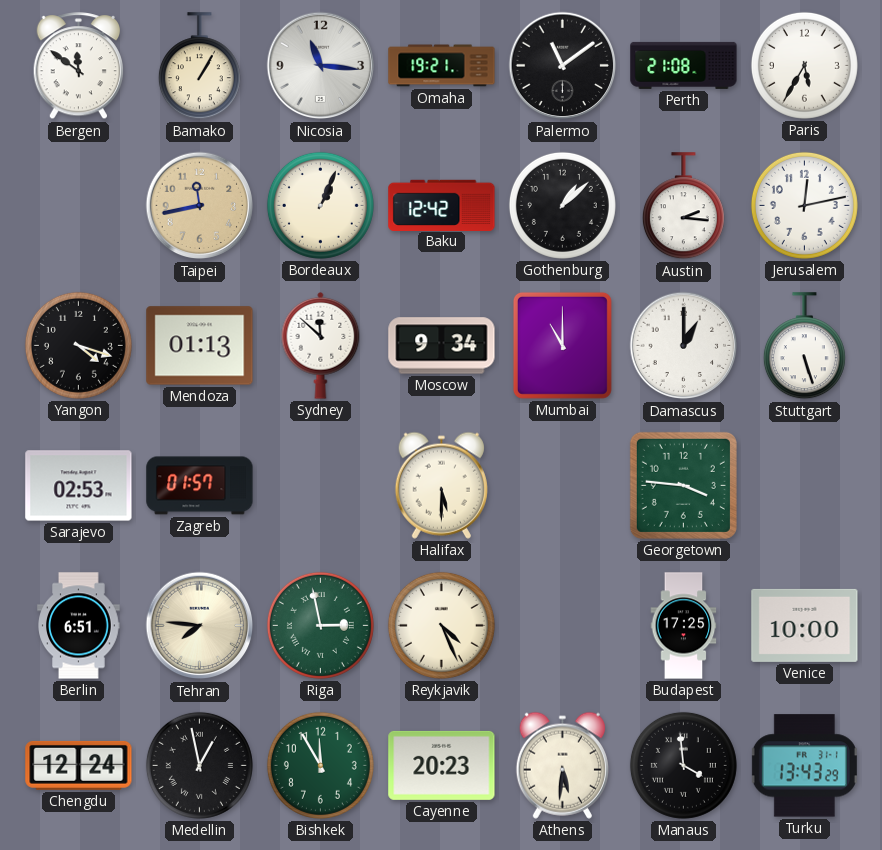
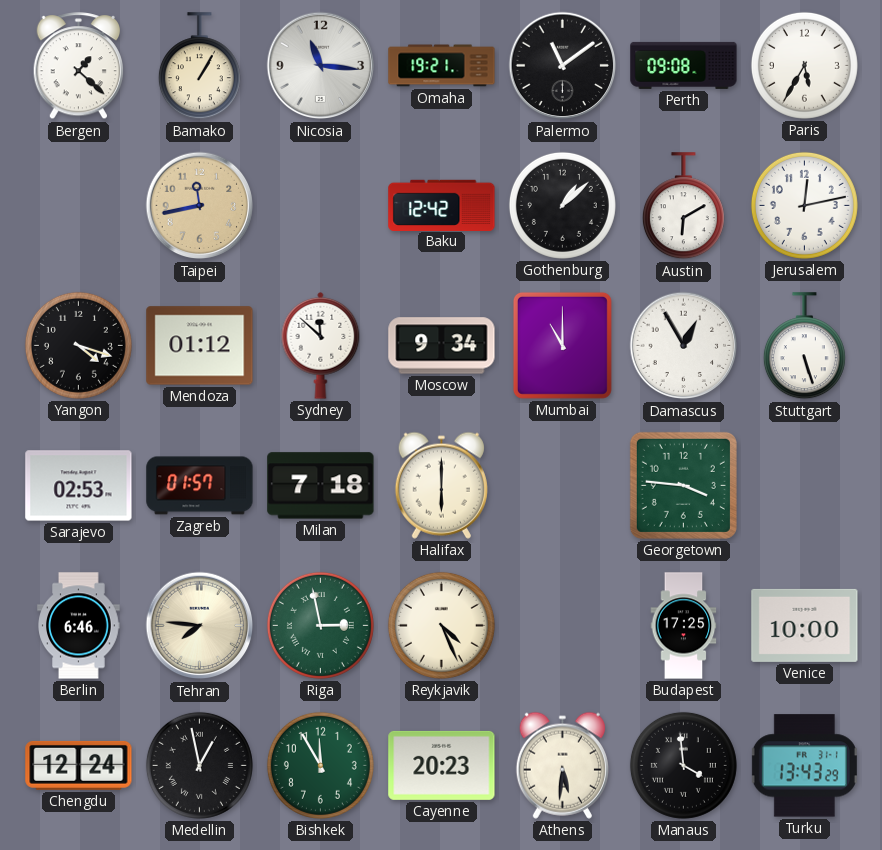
Bergen: 11:51 -> 1:22
Perth: 21:08 -> 09:08
Bordeaux: 1:04 -> none
Austin: 2:16 -> 6:10
Mendoza: 01:13 -> 01:12
Damascus: 1:00 -> 12:55
Milan: none -> 7:18
Halifax: 5:30 -> 6:00
Berlin: 6:51 -> 6:46
